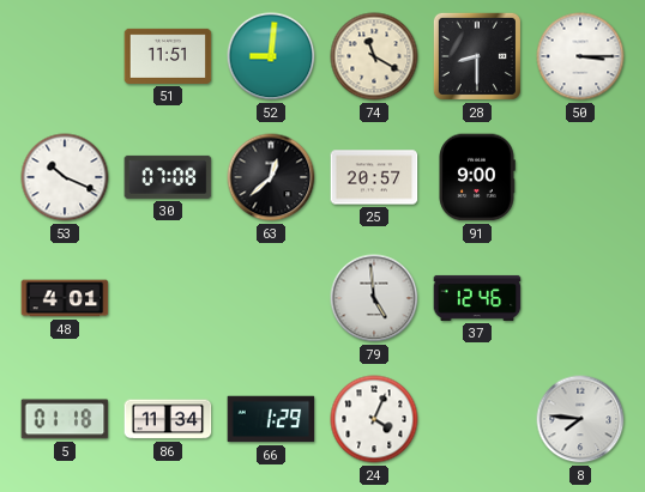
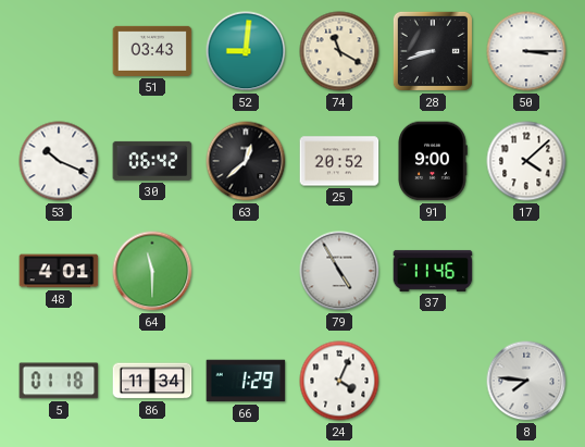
51: 11:51 -> 03:43
28: 8:30 -> 8:42
30: 07:08 -> 06:42
25: 20:57 -> 20:52
17: none -> 4:08
64: none -> 11:30
79: 4:59 -> 4:55
37: 12:46 -> 11:46
